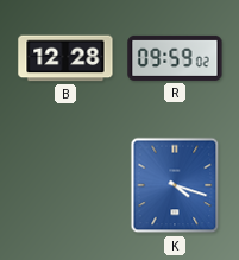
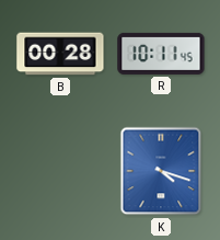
B: 12:28 -> 00:28
R: 09:59 -> 10:11
